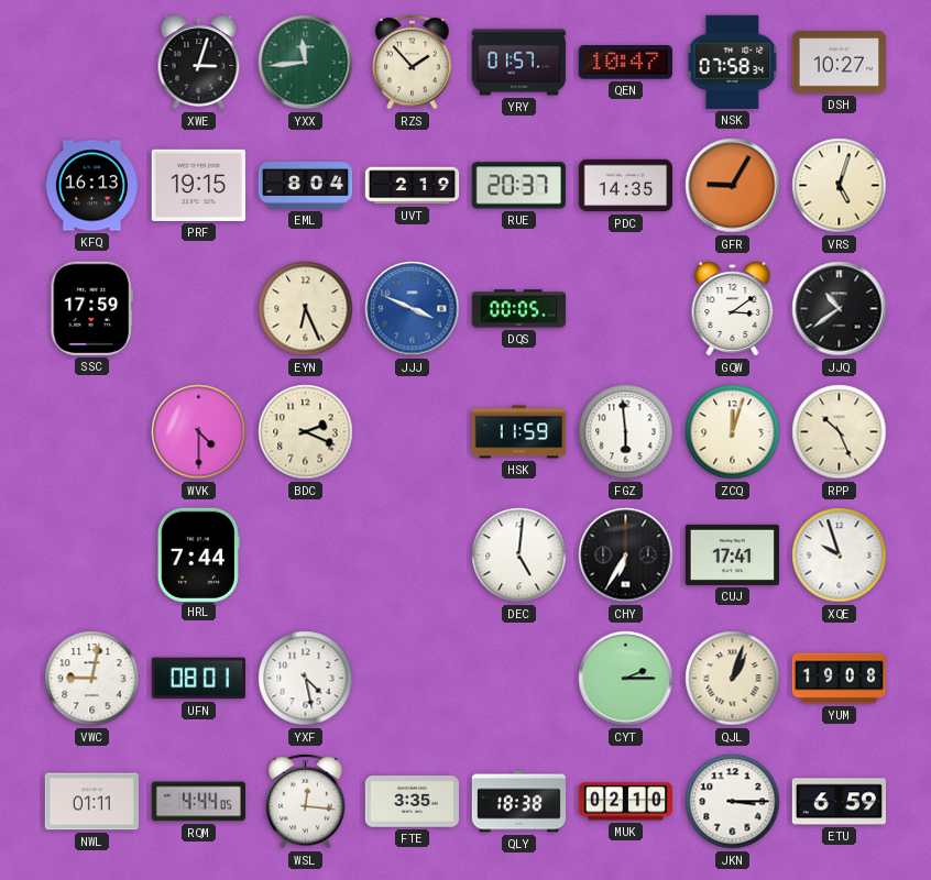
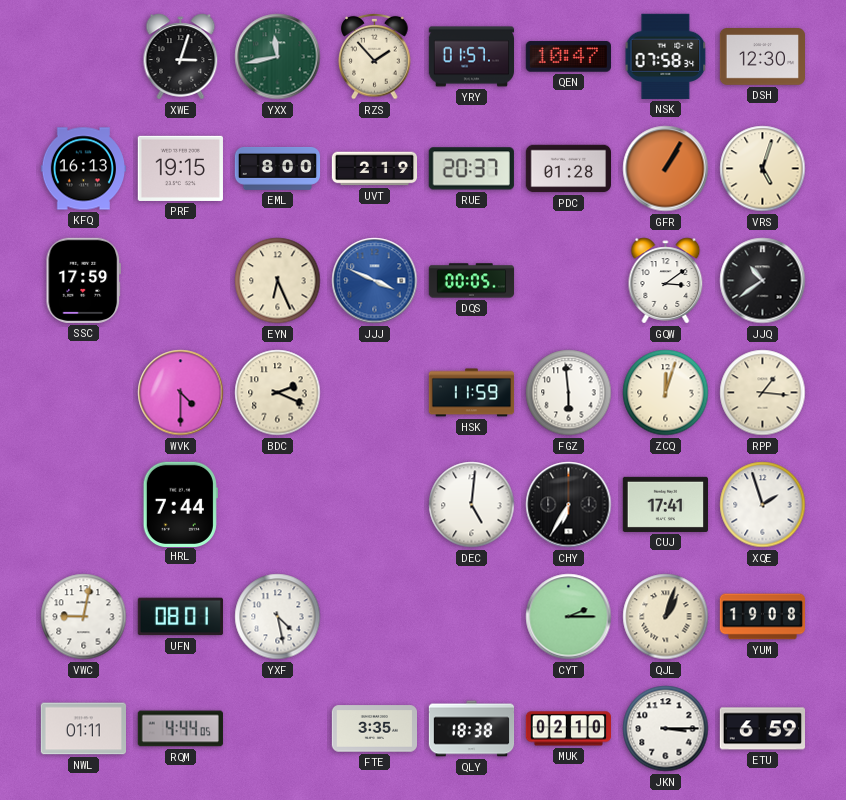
YXX: 11:44 -> 11:43
DSH: 10:27 -> 12:30
EML: 8:04 -> 8:00
PDC: 14:35 -> 01:28
GFR: 9:05 -> 1:05
RPP: 10:26 -> 1:16
XQE: 9:57 -> 1:57
WSL: 12:16 -> none
